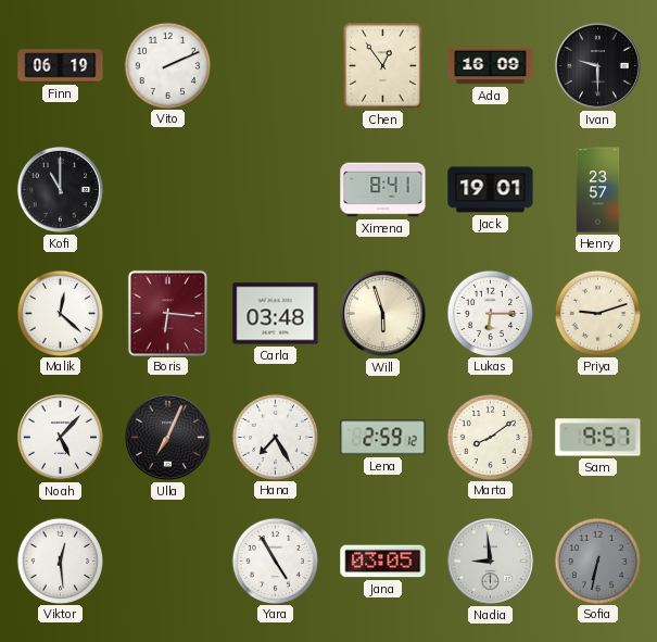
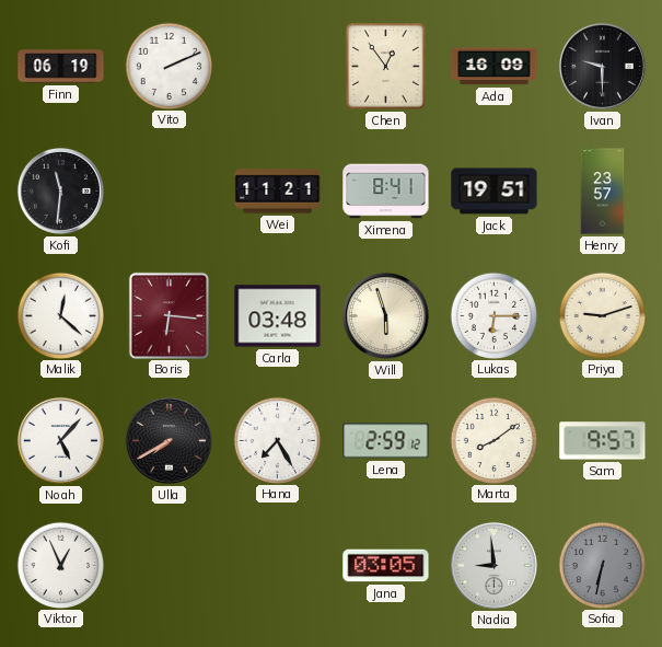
Kofi: 11:00 -> 11:31
Wei: none -> 11:21
Jack: 19:01 -> 19:51
Ulla: 7:04 -> 7:40
Viktor: 12:29 -> 12:56
Yara: 4:55 -> none
